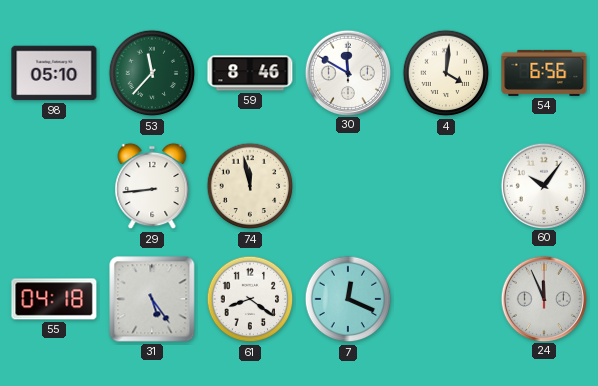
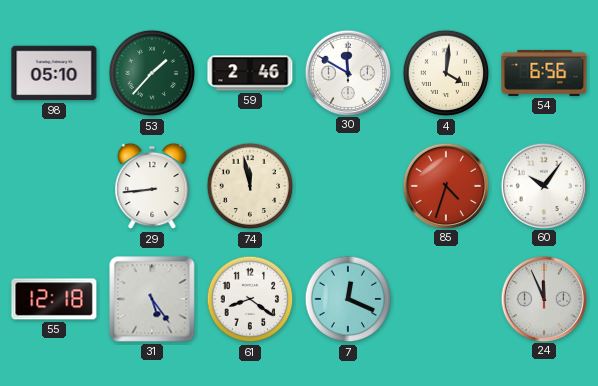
53: 11:37 -> 1:37
59: 8:46 -> 2:46
85: none -> 4:33
55: 04:18 -> 12:18
